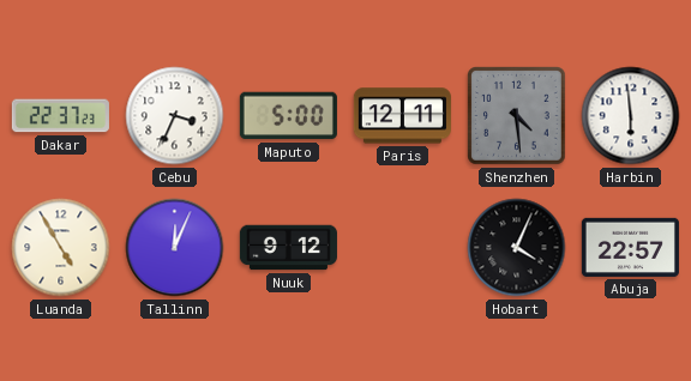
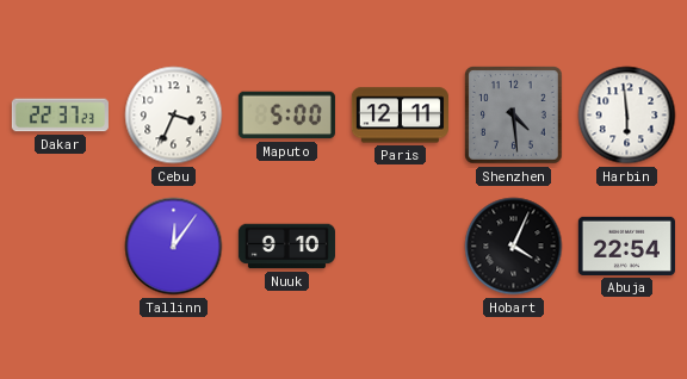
Luanda: 4:55 -> none
Tallinn: 12:04 -> 12:06
Nuuk: 9:12 -> 9:10
Abuja: 22:57 -> 22:54
